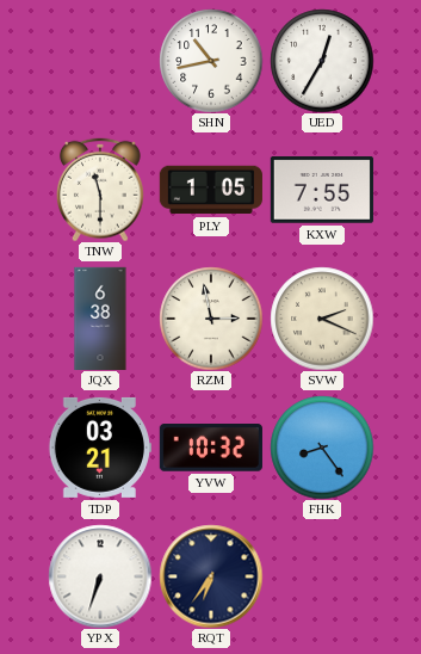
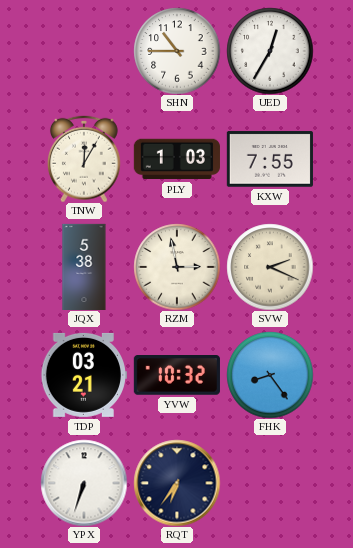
SHN: 10:43 -> 10:45
TNW: 11:30 -> 12:05
PLY: 1:05 -> 1:03
JQX: 6:38 -> 5:38
